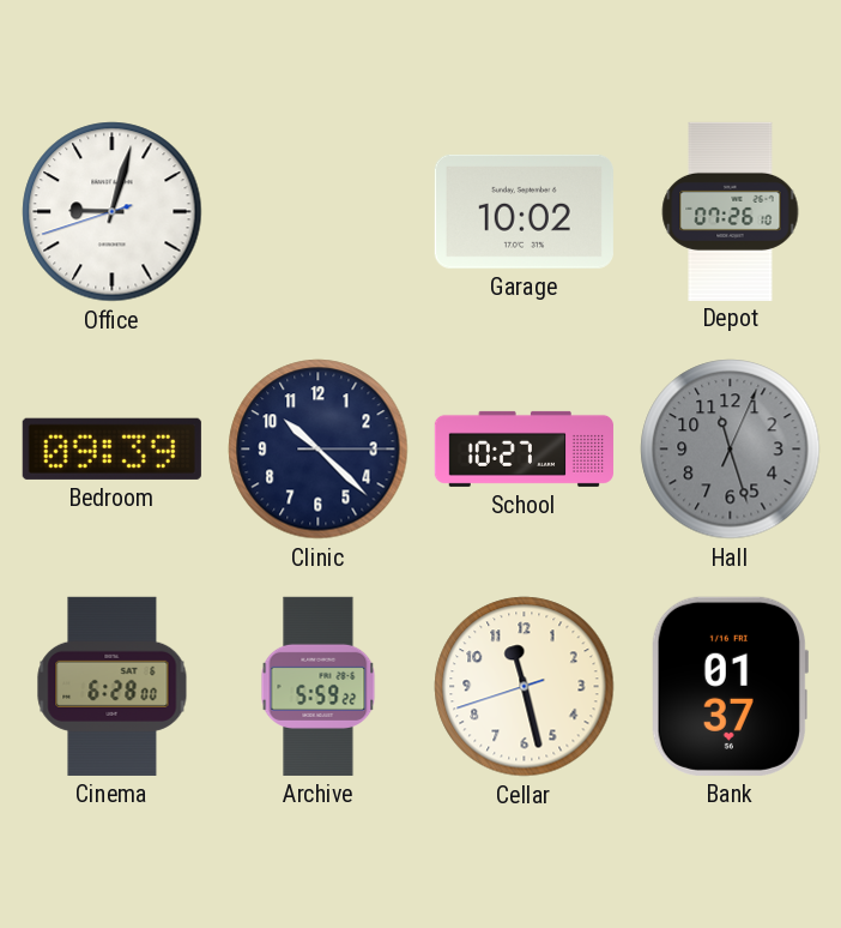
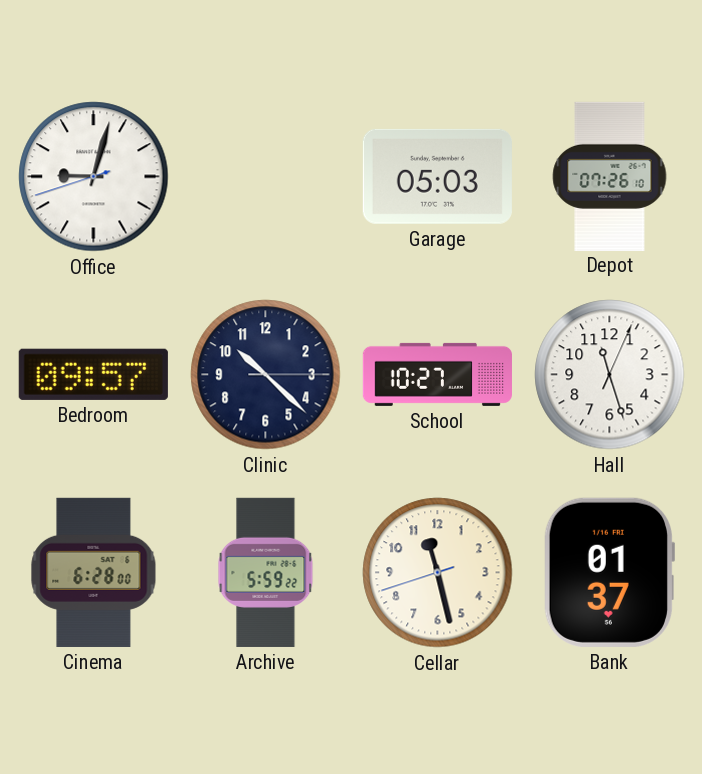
Garage: 10:02 -> 05:03
Bedroom: 09:39 -> 09:57
Hall dial: grey -> white
